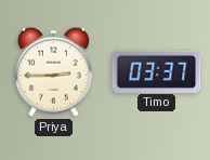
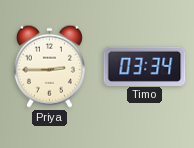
Timo: 03:37 -> 03:34
